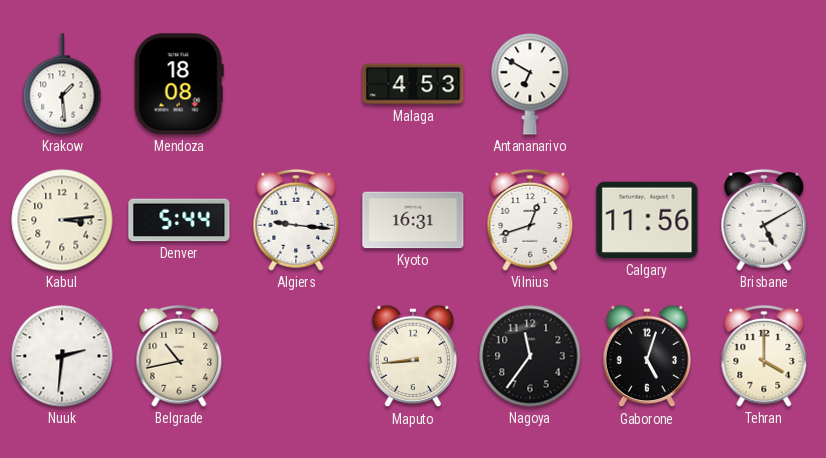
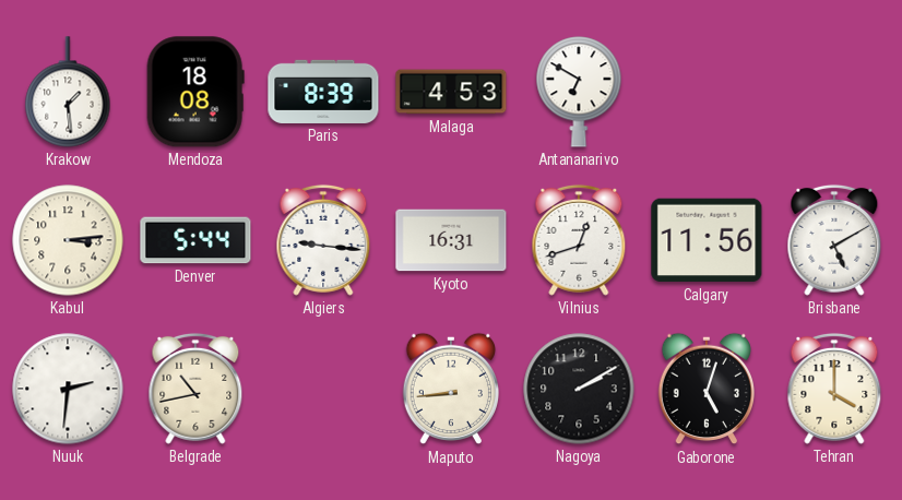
Paris: none -> 8:39
Nagoya: 11:36 -> 2:10
